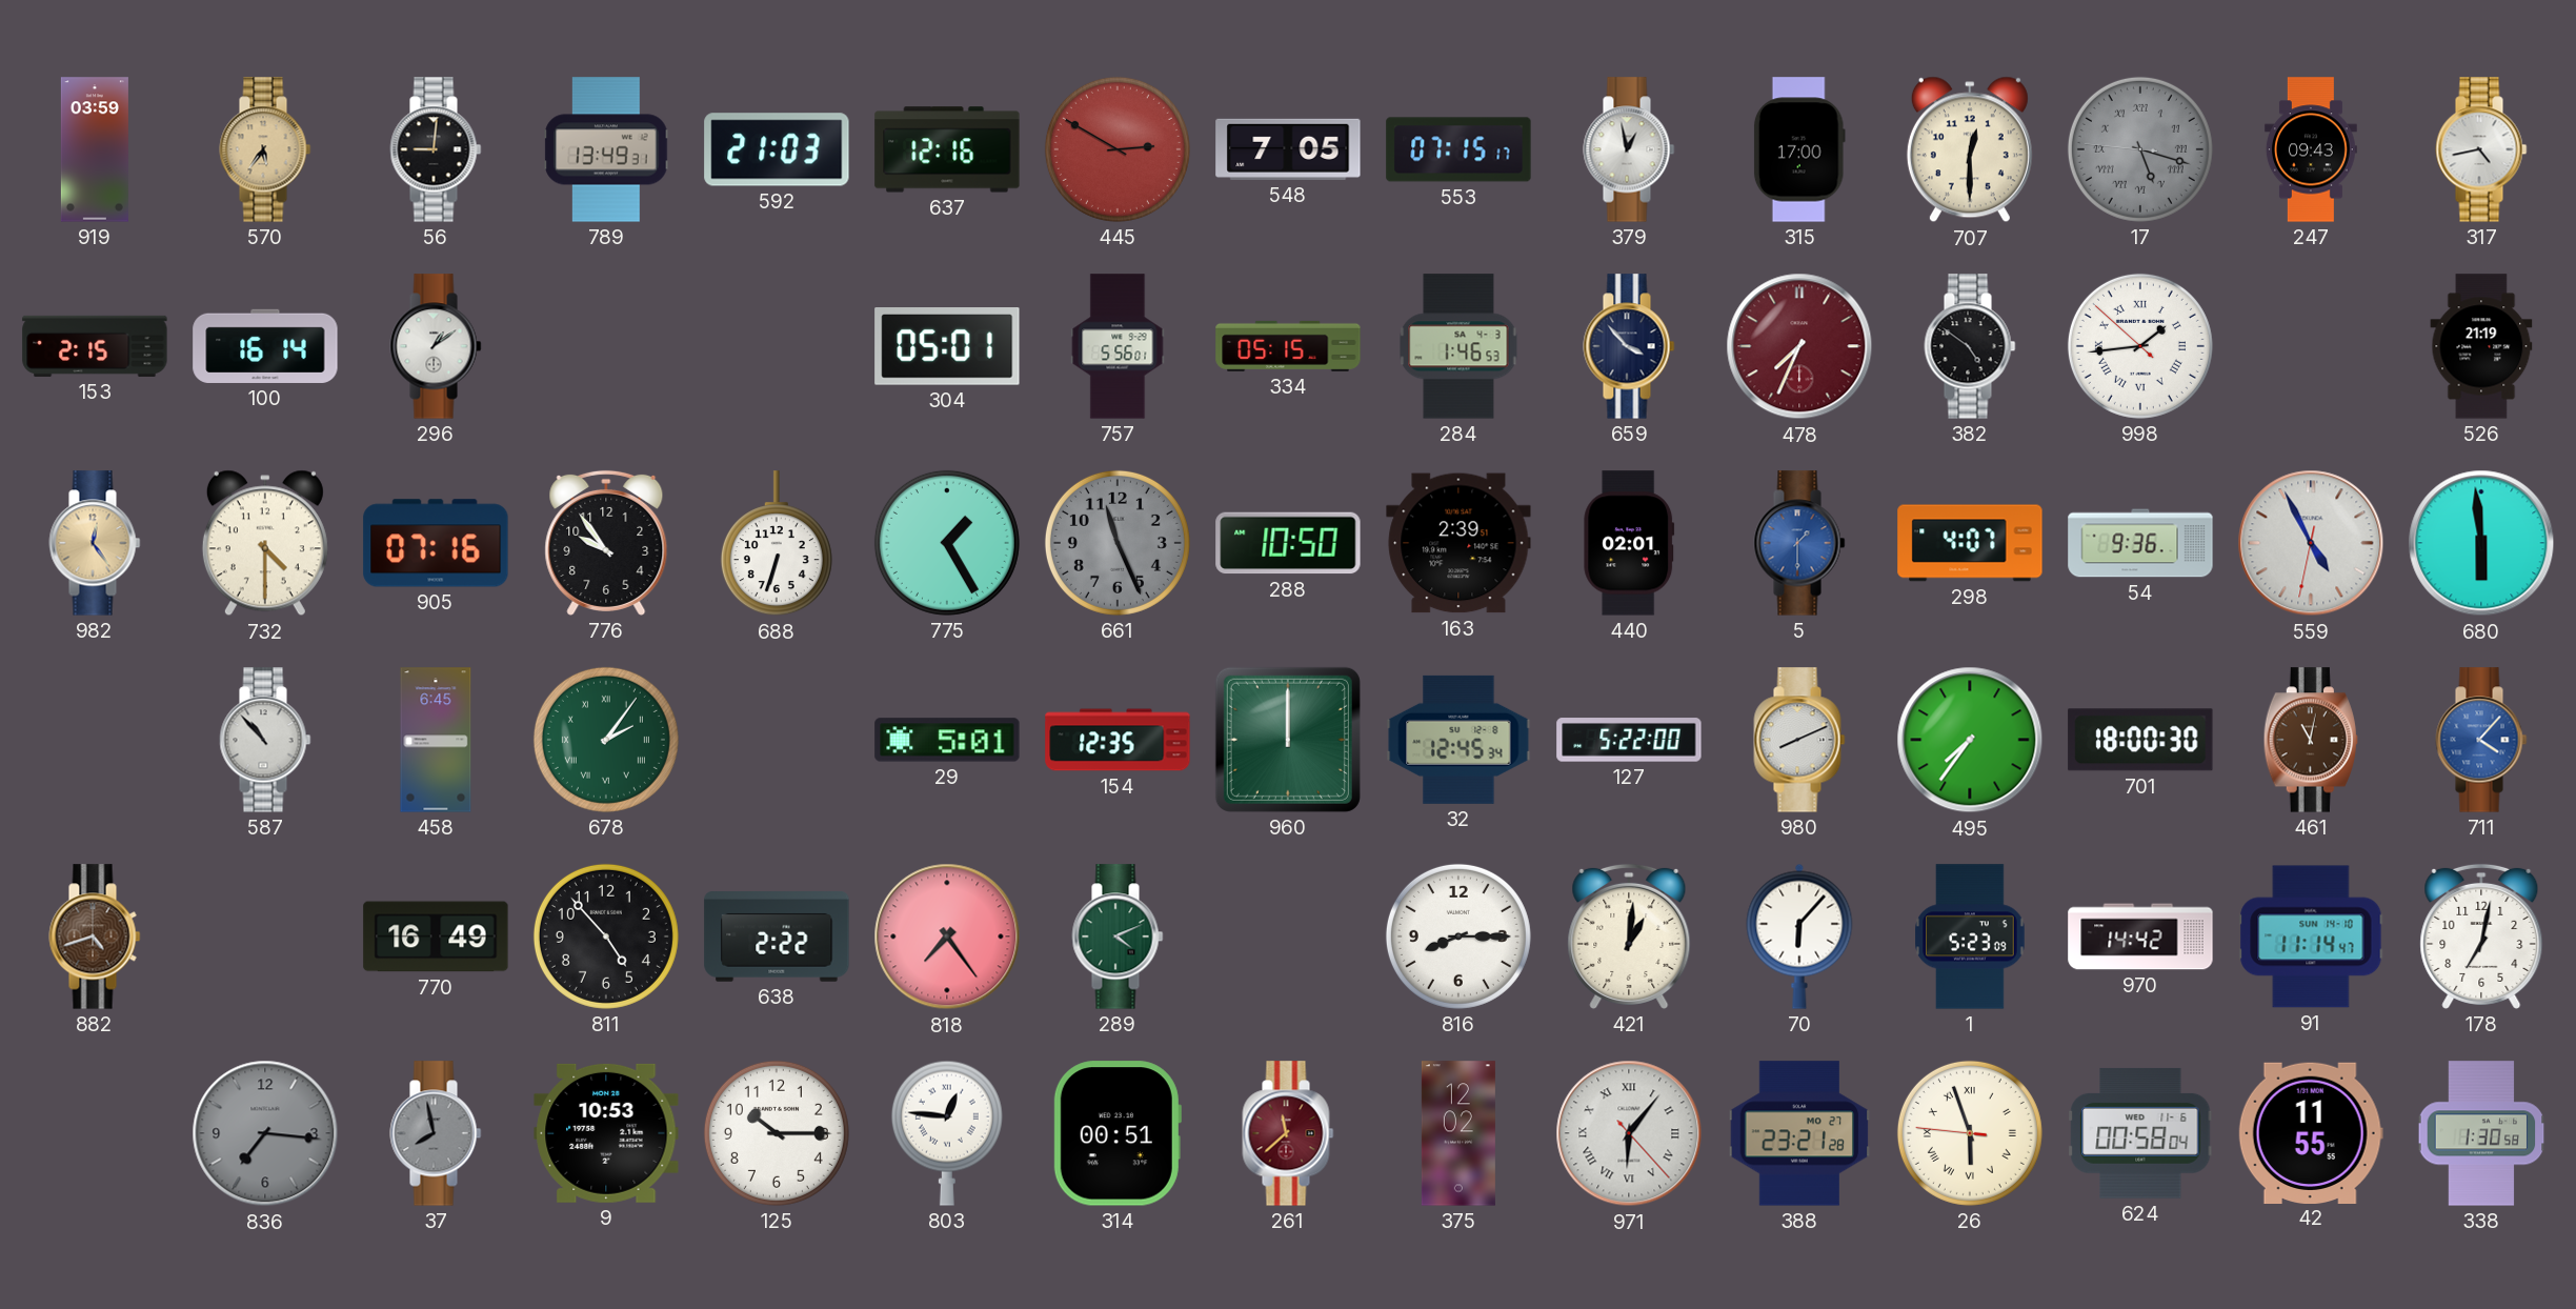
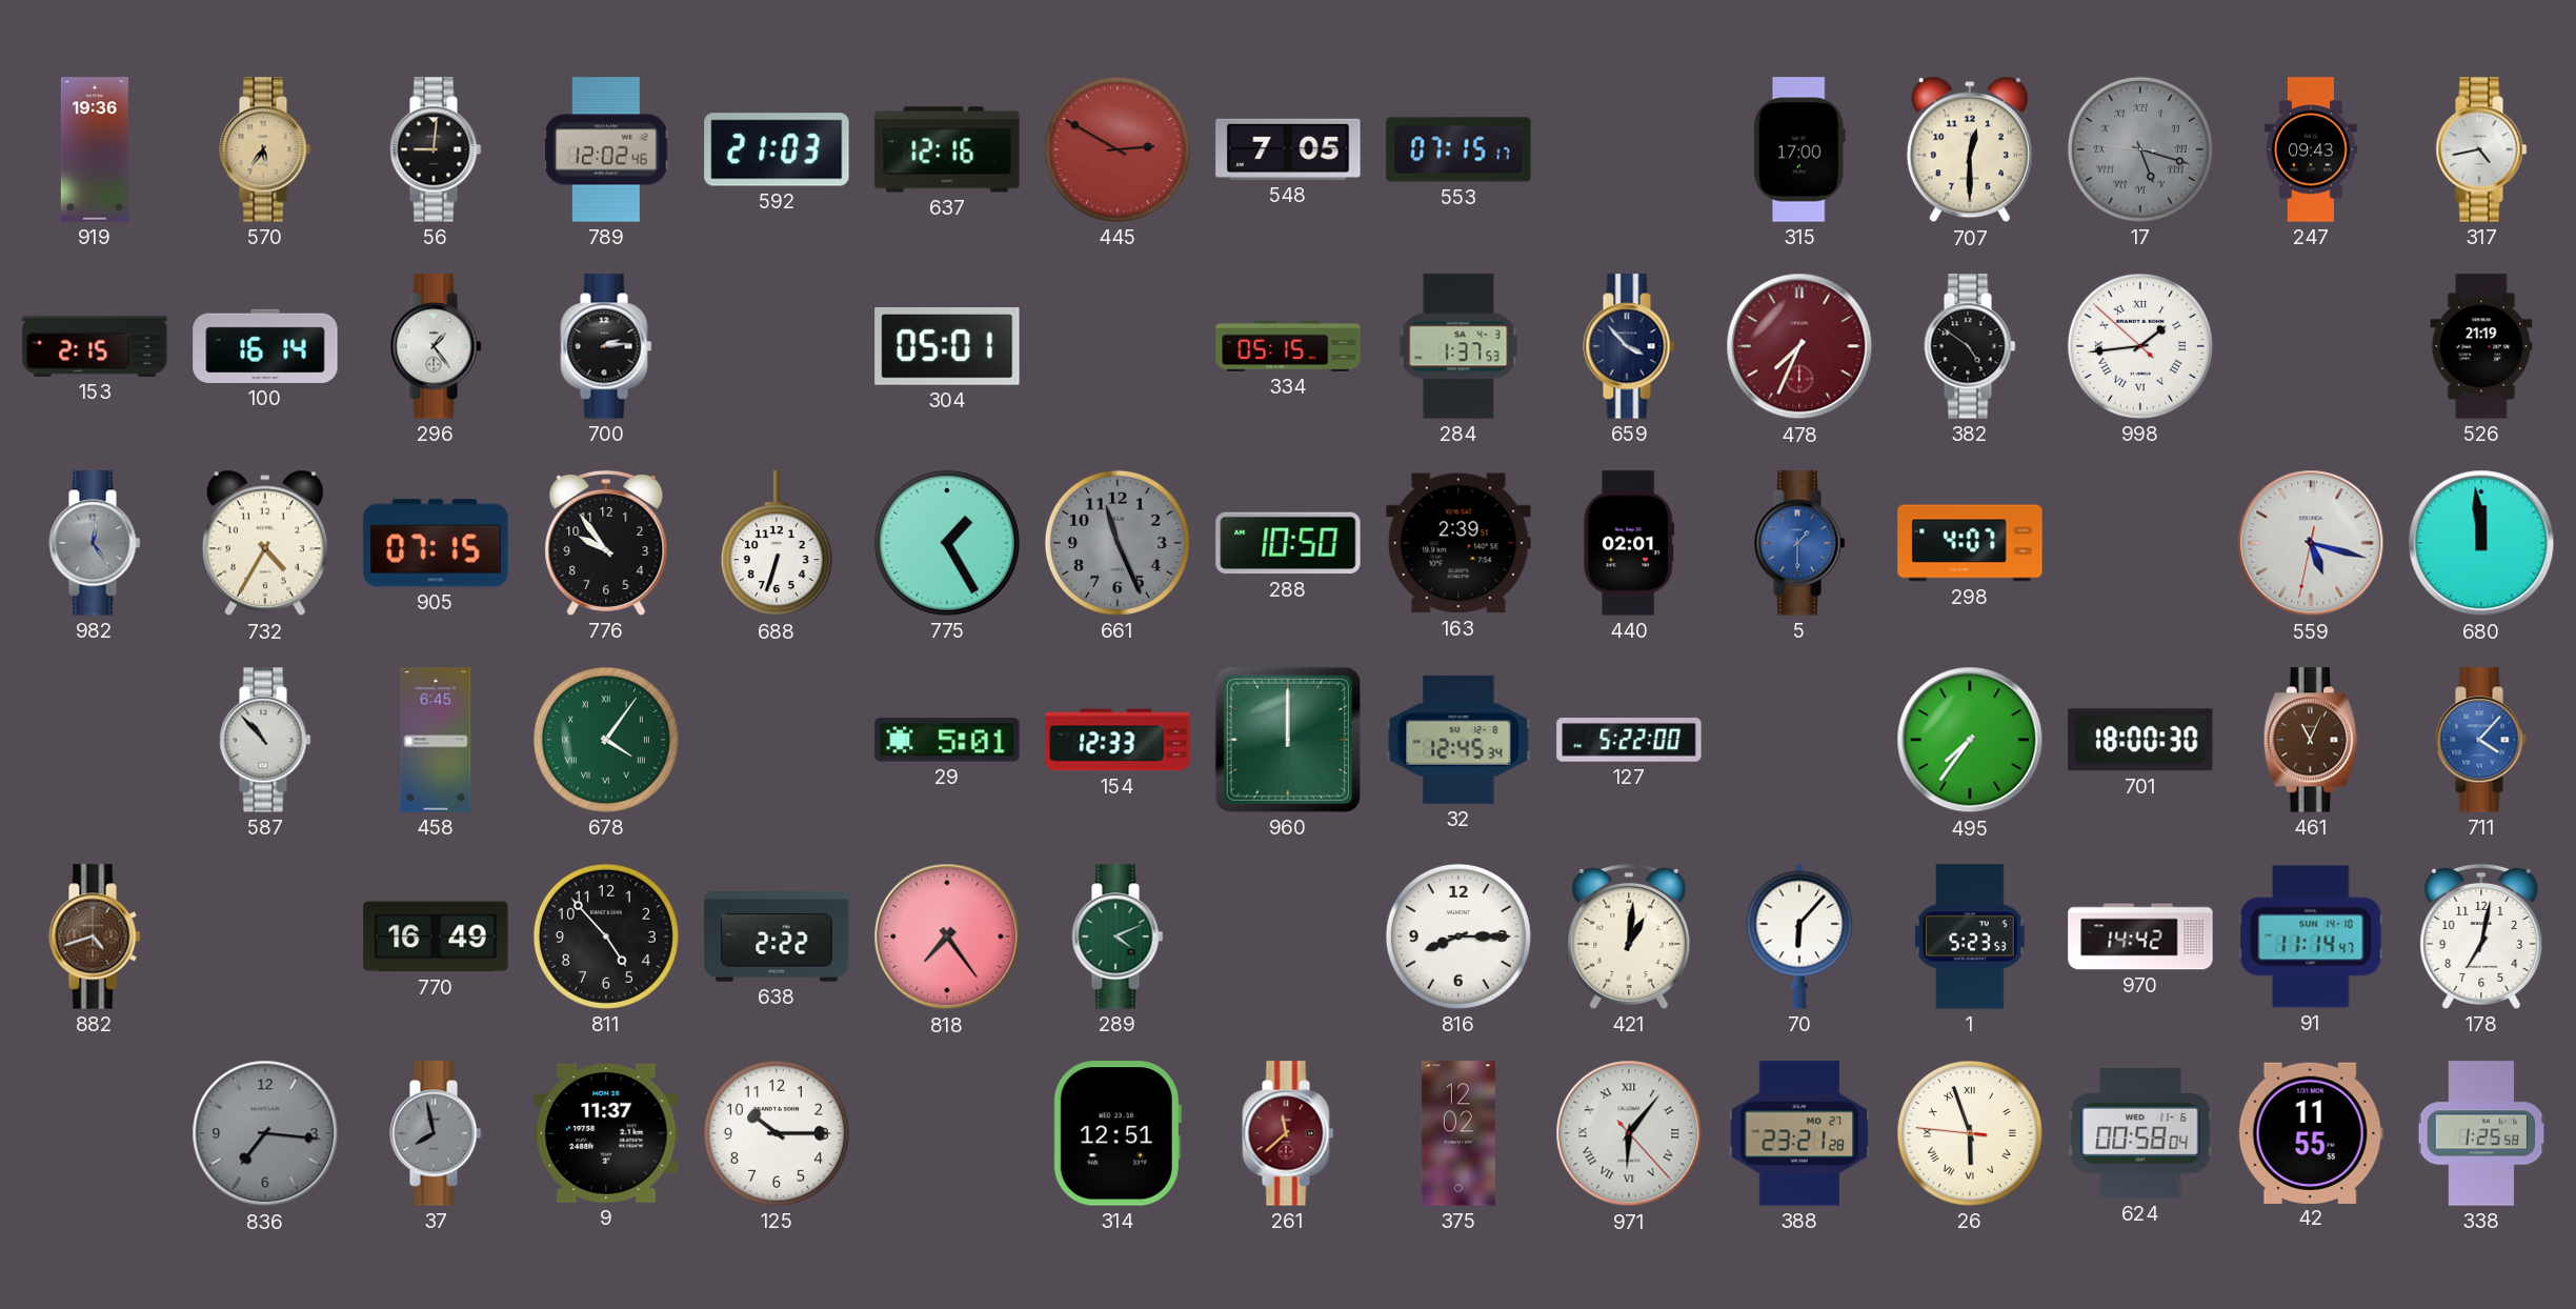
919: 03:59 -> 19:36
789: 13:49 -> 12:02
379: 12:58 -> none
296: 1:09 -> 1:24
700: none -> 2:14
757: 5:56 -> none
284: 1:46 -> 1:37
982 dial: champagne -> grey
732: 4:30 -> 4:35
905: 07:16 -> 07:15
54: 9:36 -> none
559: 4:55 -> 5:17
680: 5:59 -> 11:59
678: 2:06 -> 4:06
154: 12:35 -> 12:33
980: 8:11 -> none
461: 11:02 -> 11:04
1: 5:23:09 -> 5:23:53
9: 10:53 -> 11:37
803: 12:46 -> none
314: 00:51 -> 12:51
338: 1:30 -> 1:25
